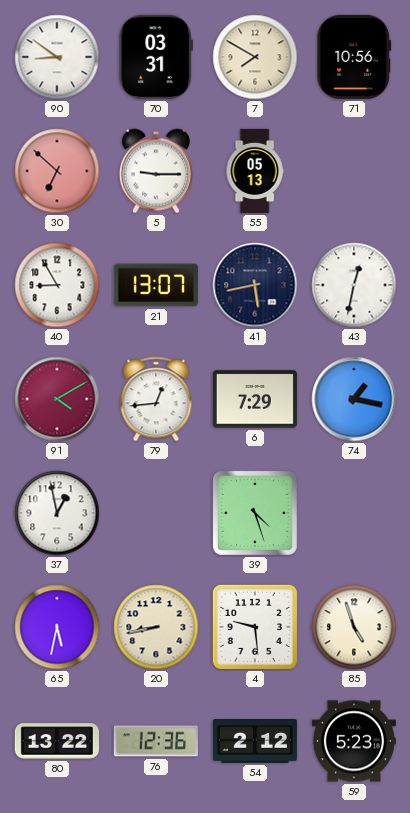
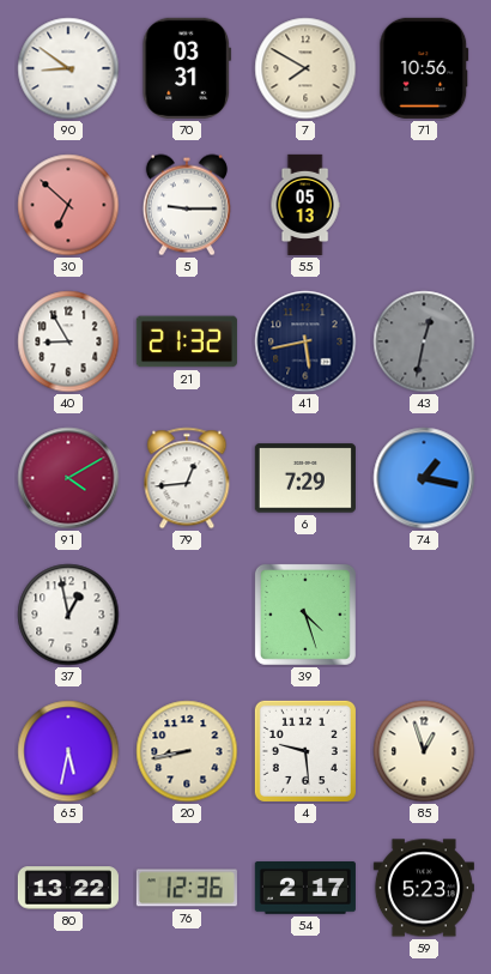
21: 13:07 -> 21:32
43 dial: white -> grey
85: 4:57 -> 12:57
54: 2:12 -> 2:17
